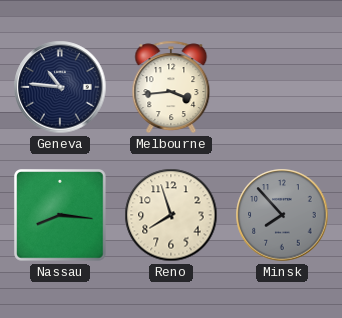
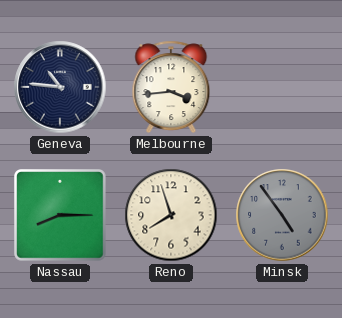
Nassau: 8:16 -> 8:15
Minsk: 7:53 -> 4:54
